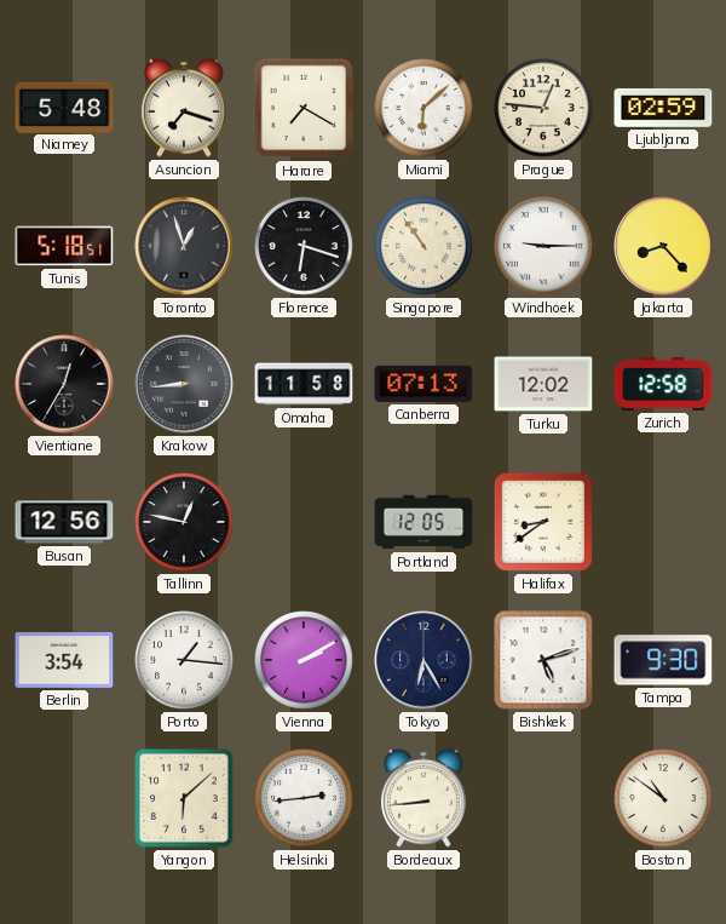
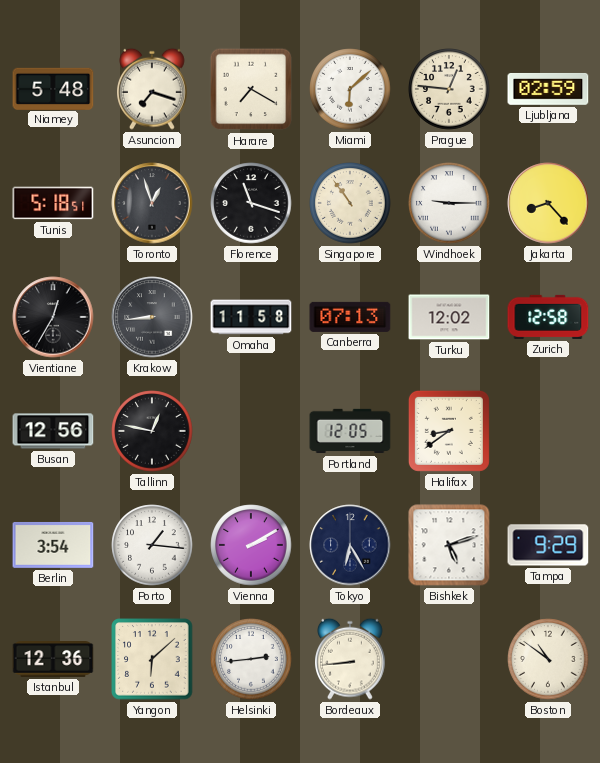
Florence: 6:18 -> 11:18
Tampa: 9:30 -> 9:29
Istanbul: none -> 12:36
